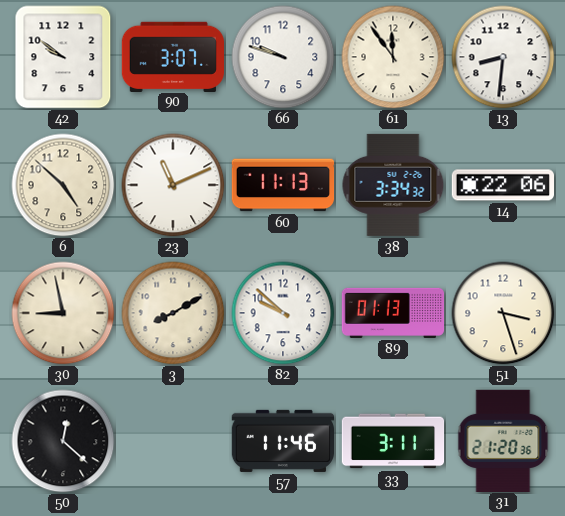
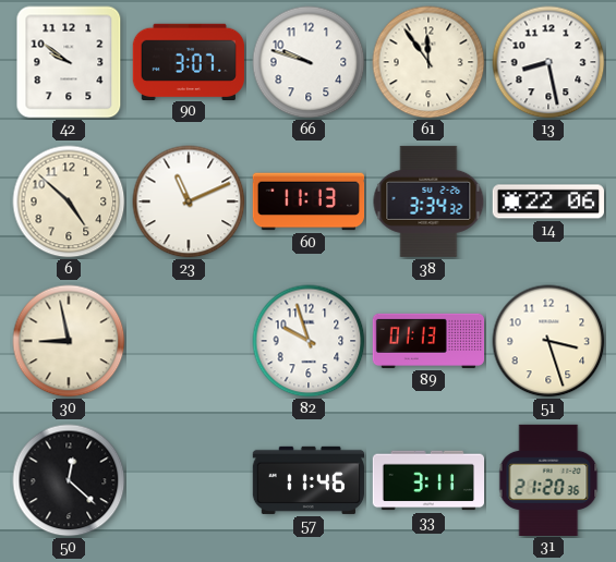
13: 8:31 -> 8:28
3: 8:10 -> none
82: 9:52 -> 9:57
